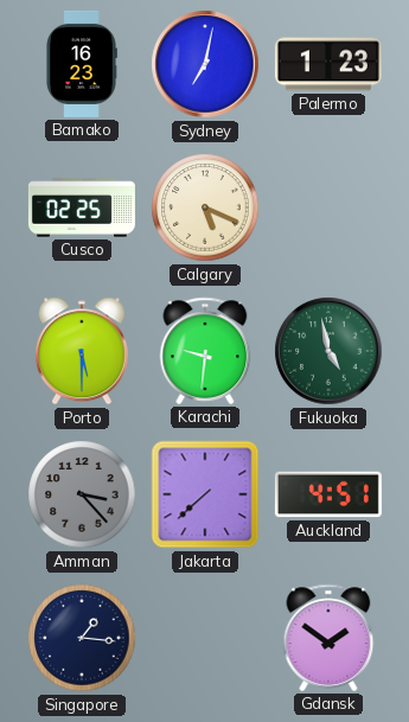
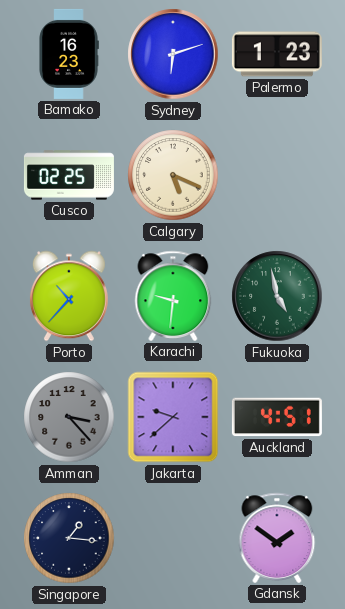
Sydney: 7:02 -> 6:12
Porto: 5:30 -> 10:37
Jakarta: 7:38 -> 9:38
